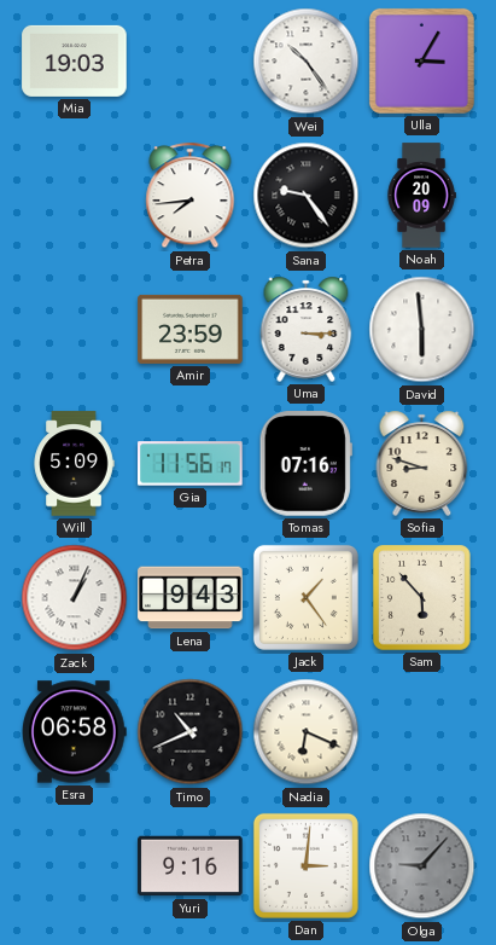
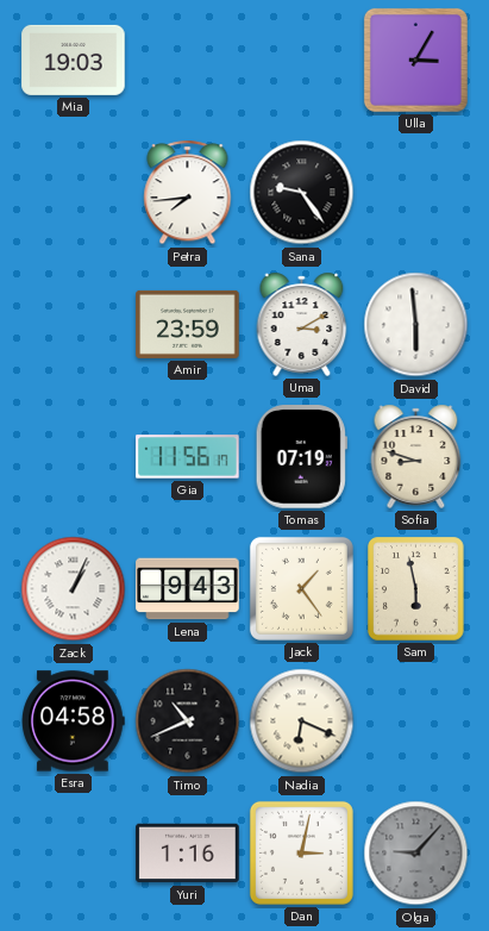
Wei: 10:24 -> none
Noah: 20:09 -> none
Uma: 3:15 -> 3:10
Will: 5:09 -> none
Tomas: 07:16 -> 07:19
Sam: 5:53 -> 5:58
Esra: 06:58 -> 04:58
Yuri: 9:16 -> 1:16
Dan: 3:01 -> 3:02
